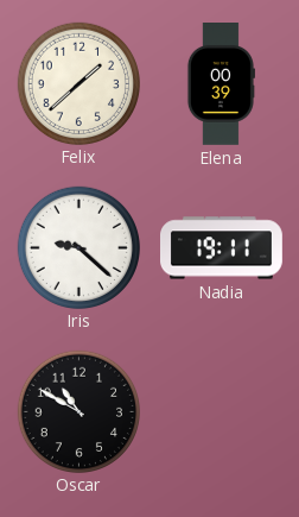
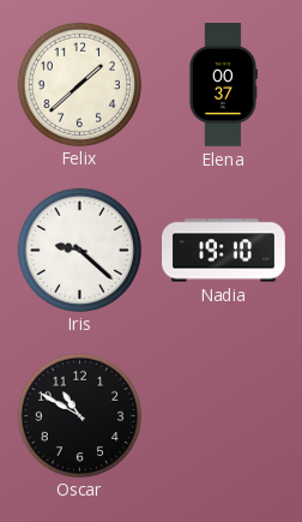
Elena: 00:39 -> 00:37
Nadia: 19:11 -> 19:10
